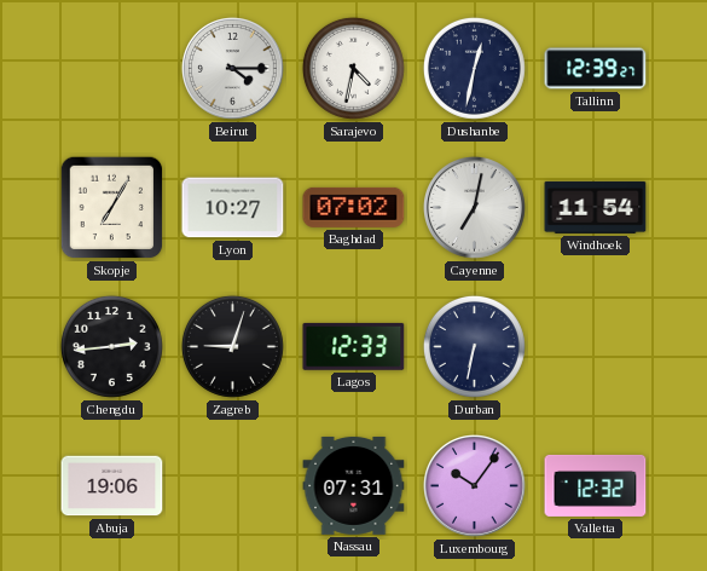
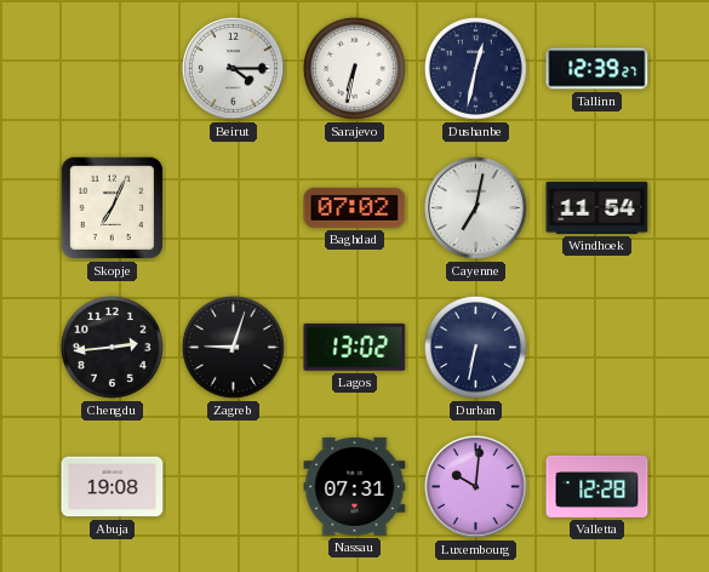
Sarajevo: 4:32 -> 6:32
Skopje: 7:05 -> 7:04
Lyon: 10:27 -> none
Lagos: 12:33 -> 13:02
Abuja: 19:06 -> 19:08
Luxembourg: 10:06 -> 10:01
Valletta: 12:32 -> 12:28
